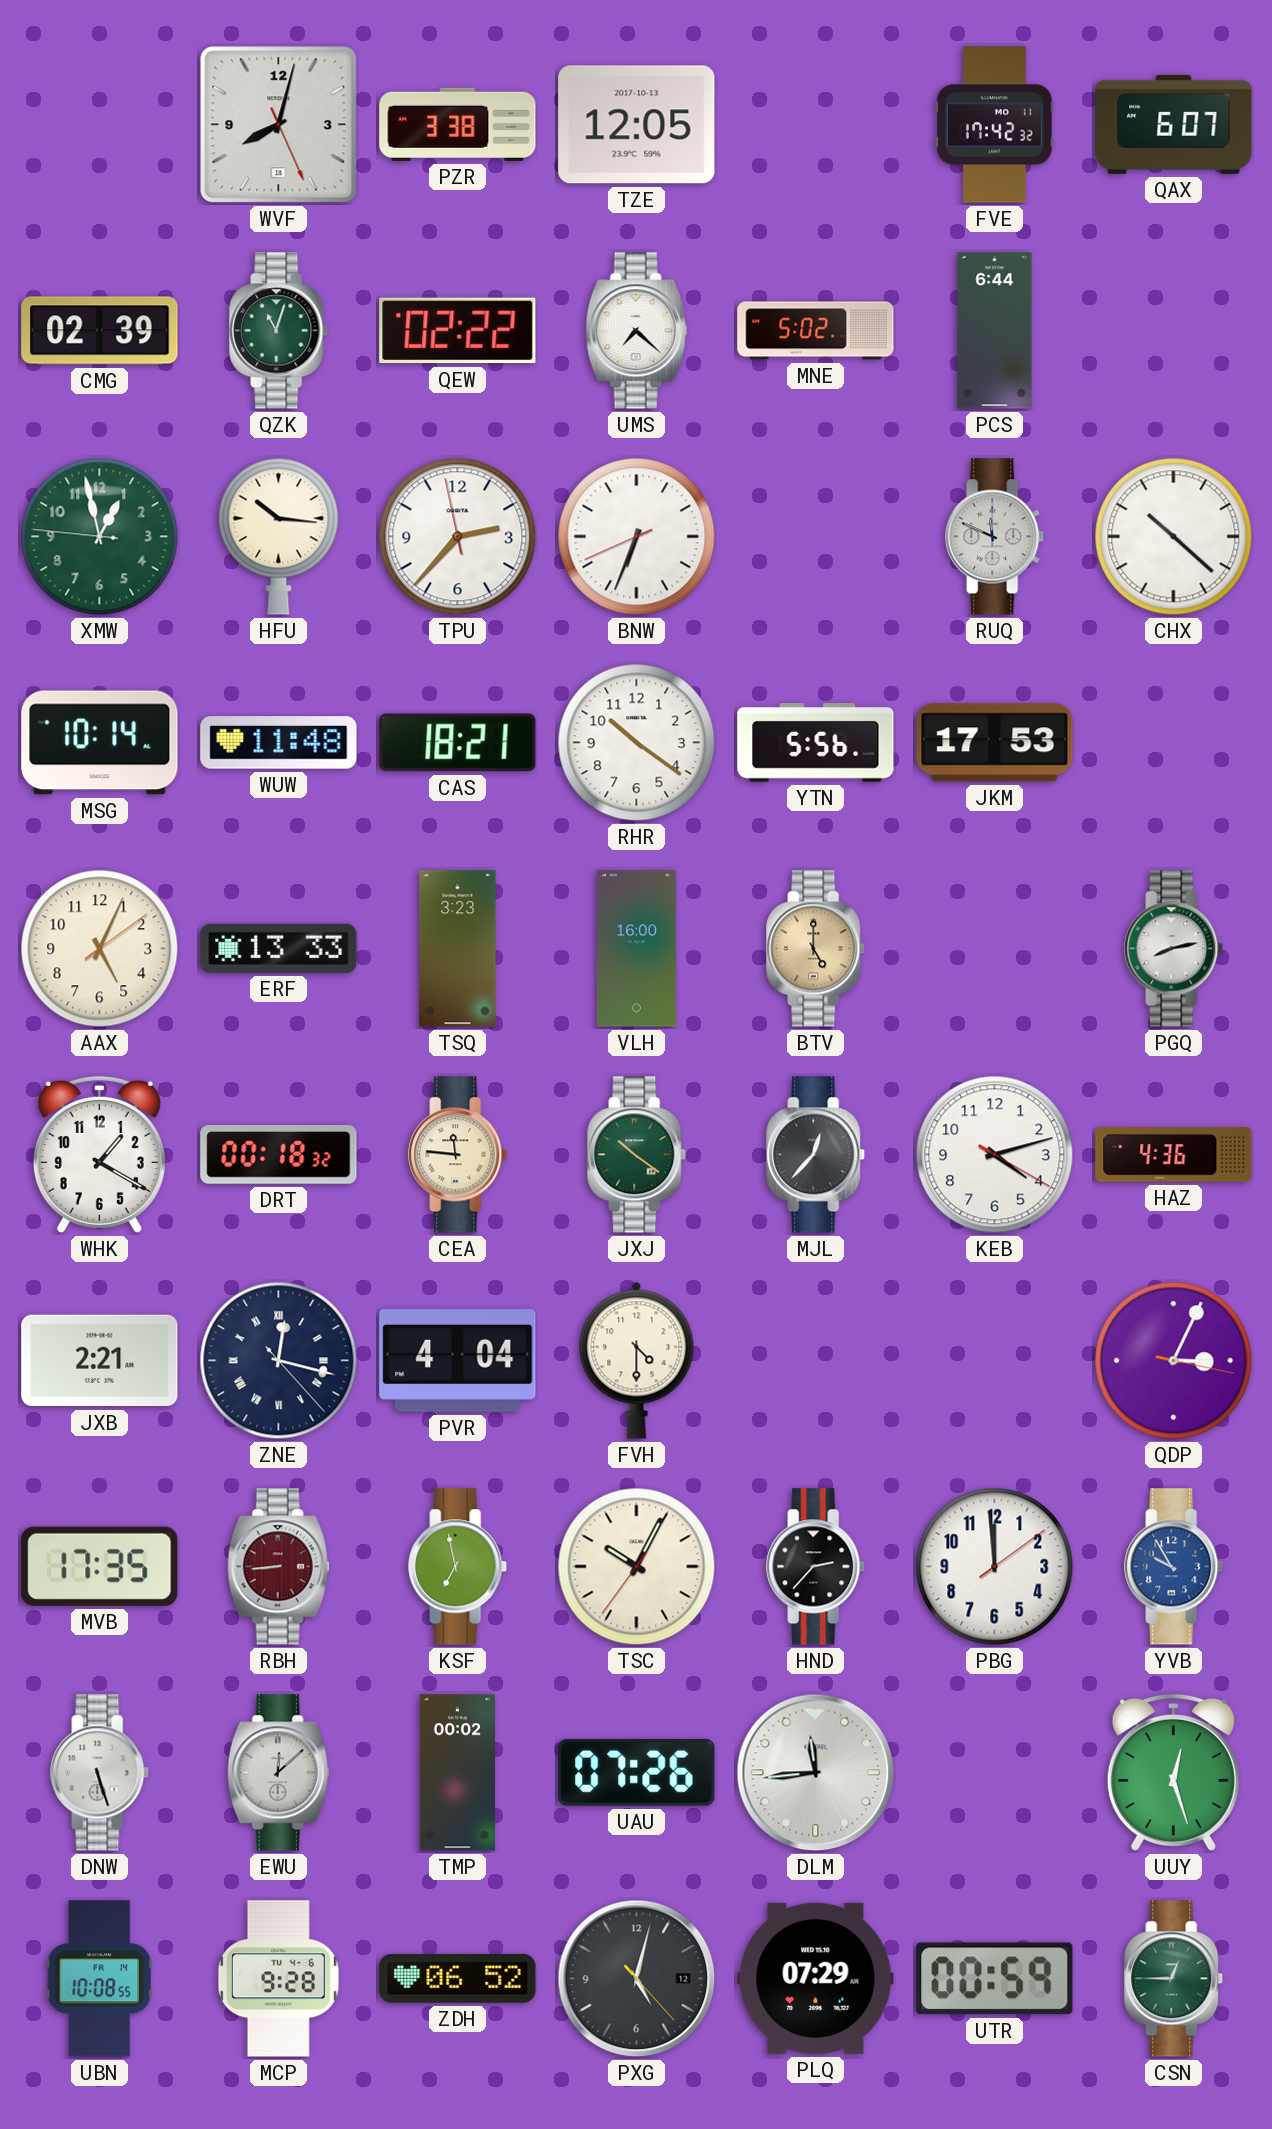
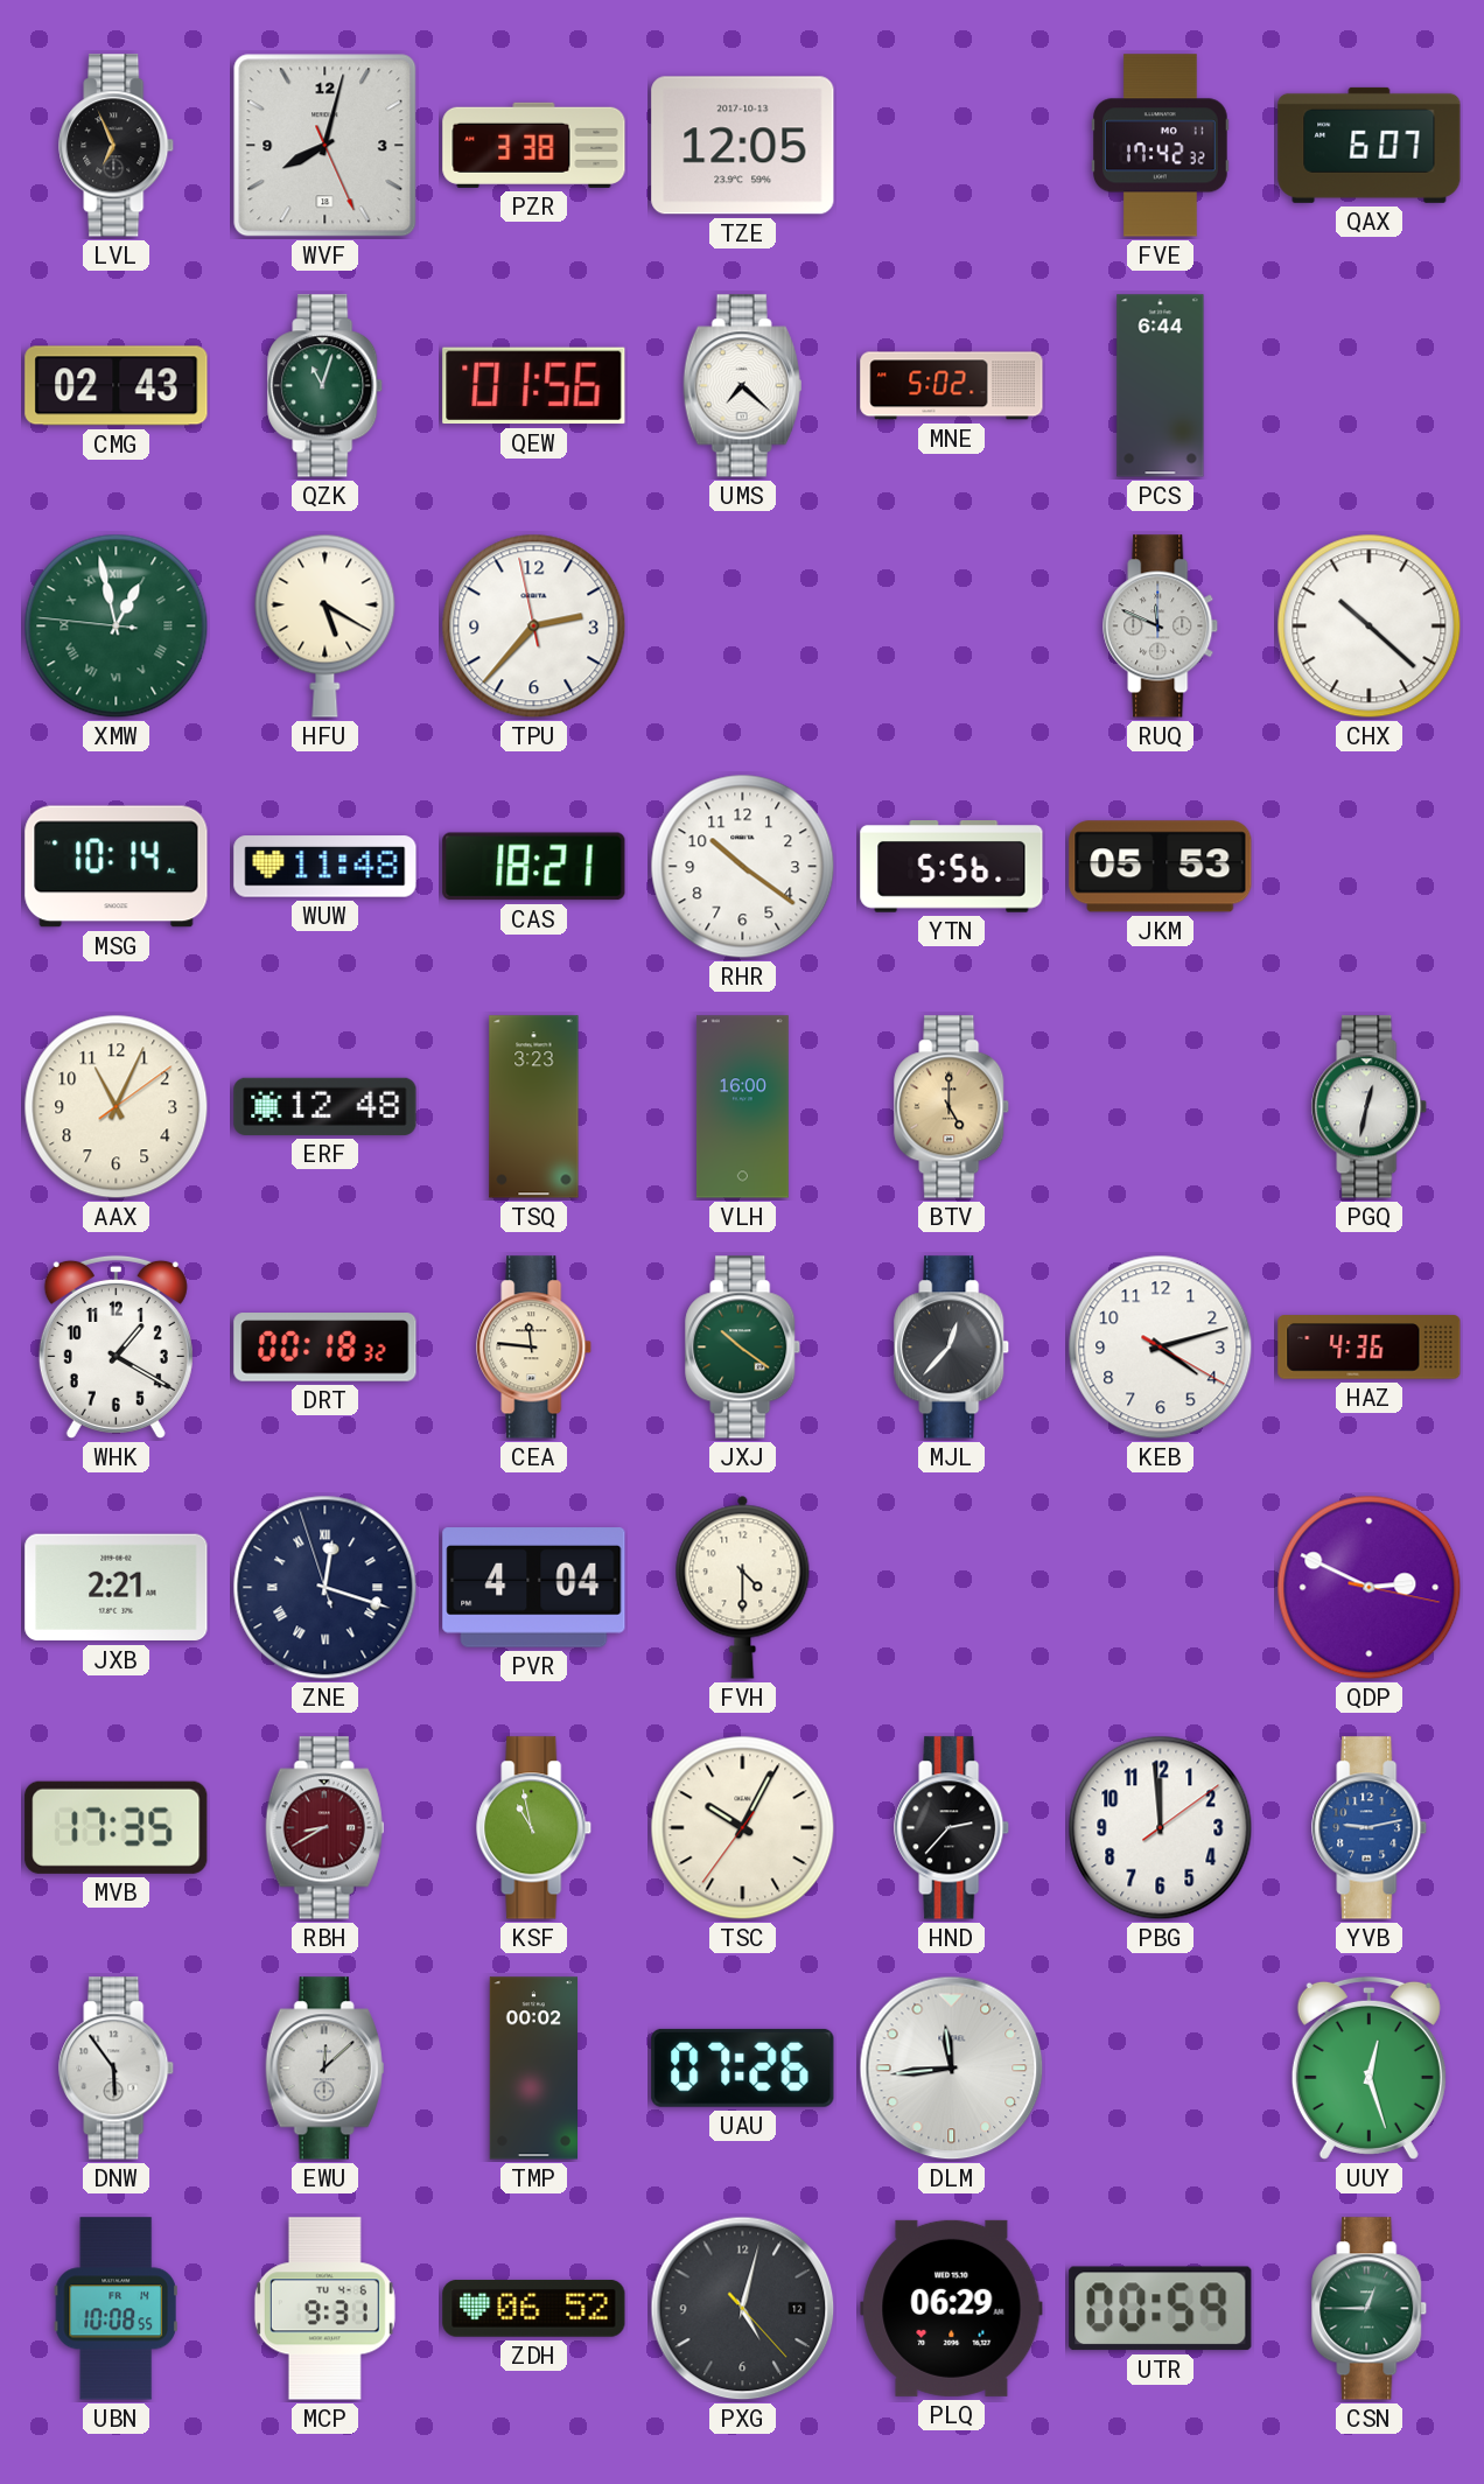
LVL: none -> 6:56
CMG: 02:39 -> 02:43
QEW: 02:22 -> 01:56
XMW numerals: Arabic -> Roman
HFU: 10:16 -> 5:20
BNW: 6:33 -> none
JKM: 17:53 -> 05:53
AAX: 5:04 -> 11:04
ERF: 13:33 -> 12:48
PGQ: 8:13 -> 12:32
ZNE: 12:17:23 -> 12:17:57
QDP: 3:04 -> 2:49
RBH: 8:44 -> 8:40
KSF: 6:58 -> 10:58
YVB: 9:55 -> 9:13
DNW: 5:27 -> 5:54
MCP: 9:28 -> 9:31
PLQ: 07:29 -> 06:29
